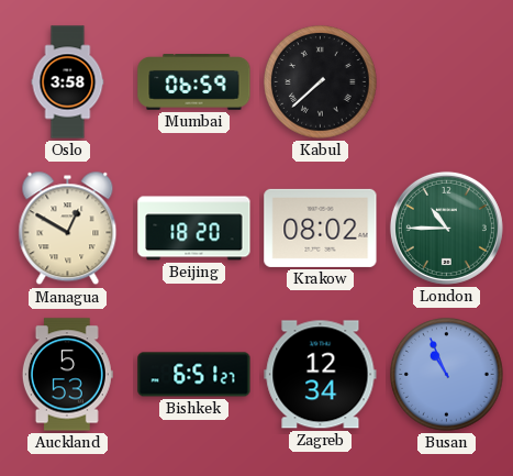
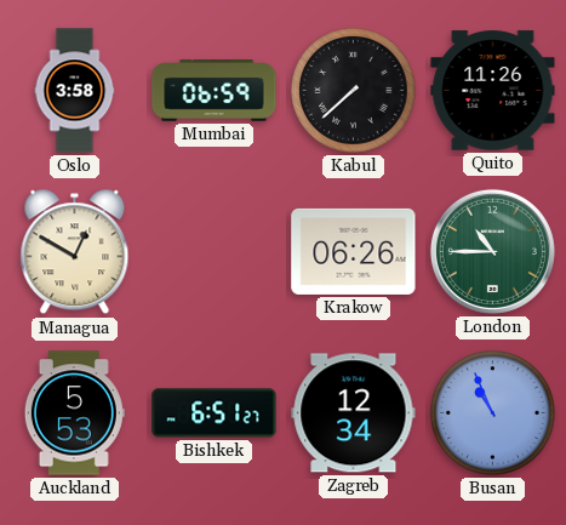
Quito: none -> 11:26
Beijing: 18:20 -> none
Krakow: 08:02 -> 06:26
